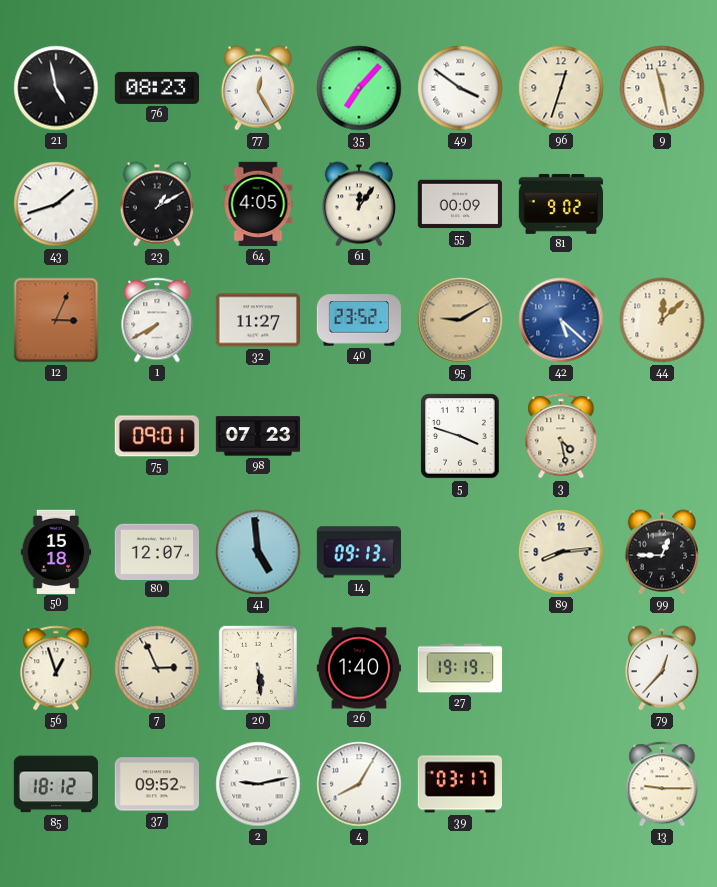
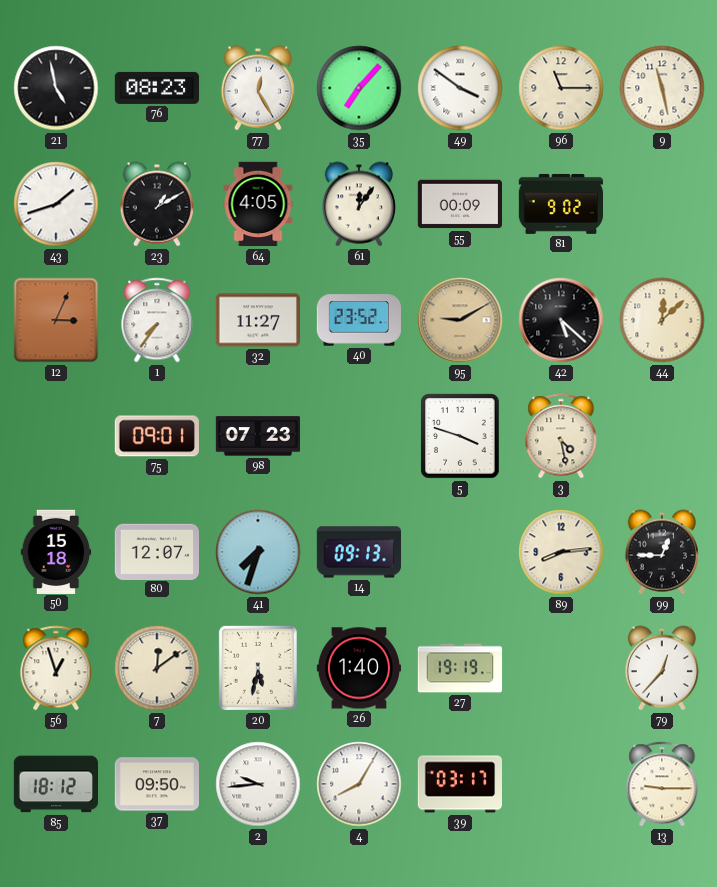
96: 12:33 -> 11:15
1: 7:40 -> 7:36
42 dial: blue -> black
41: 4:59 -> 7:33
7: 2:56 -> 12:09
20: 5:29 -> 5:32
37: 09:52 -> 09:50
2: 9:13 -> 9:44
